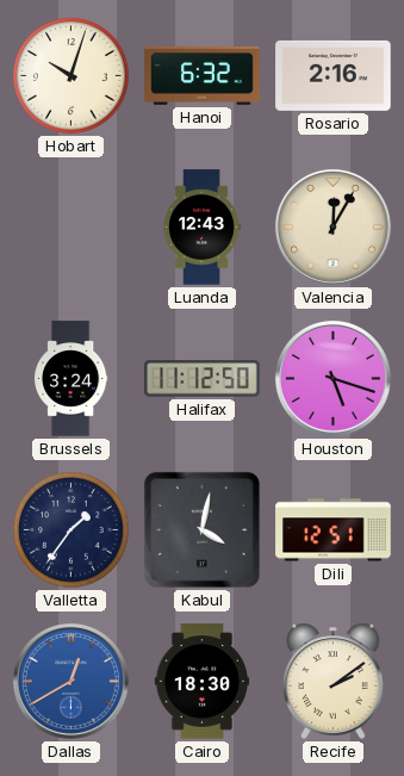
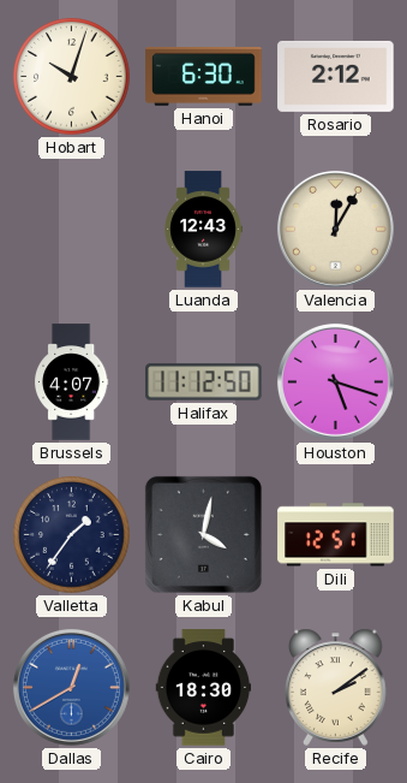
Hanoi: 6:32 -> 6:30
Rosario: 2:16 -> 2:12
Brussels: 3:24 -> 4:07
